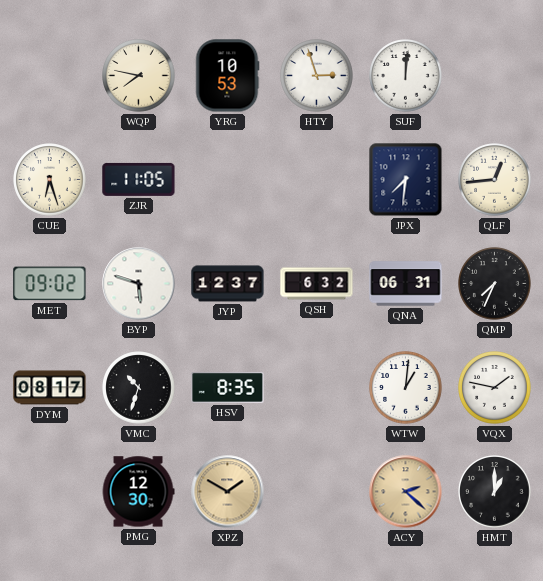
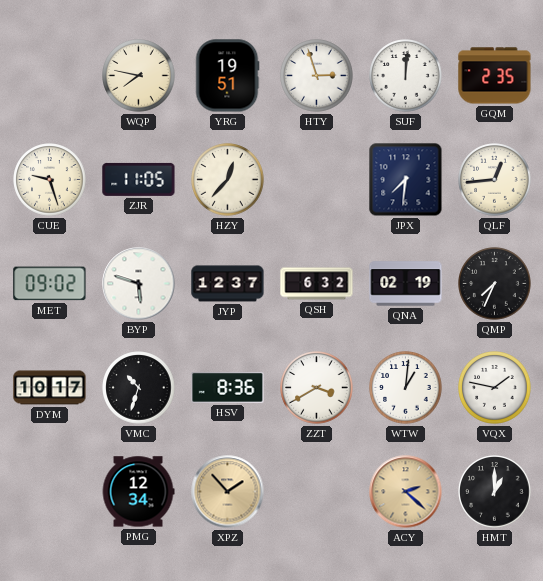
YRG: 10:53 -> 19:51
GQM: none -> 2:35
CUE: 6:27 -> 9:27
HZY: none -> 12:37
QNA: 06:31 -> 02:19
DYM: 08:17 -> 10:17
HSV: 8:35 -> 8:36
ZZT: none -> 3:40
PMG: 12:30 -> 12:34
XPZ: 1:50 -> 1:53
